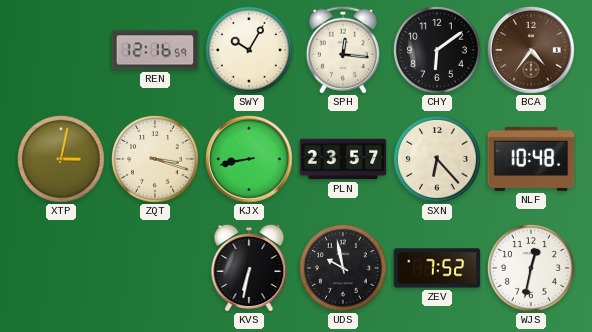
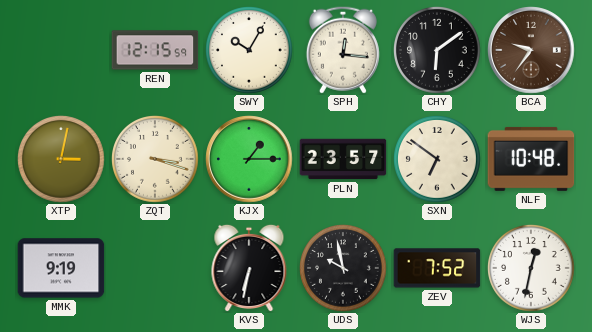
REN: 12:16 -> 12:15
BCA: 4:36 -> 9:36
KJX: 8:43 -> 1:15
SXN: 6:23 -> 6:51
MMK: none -> 9:19
